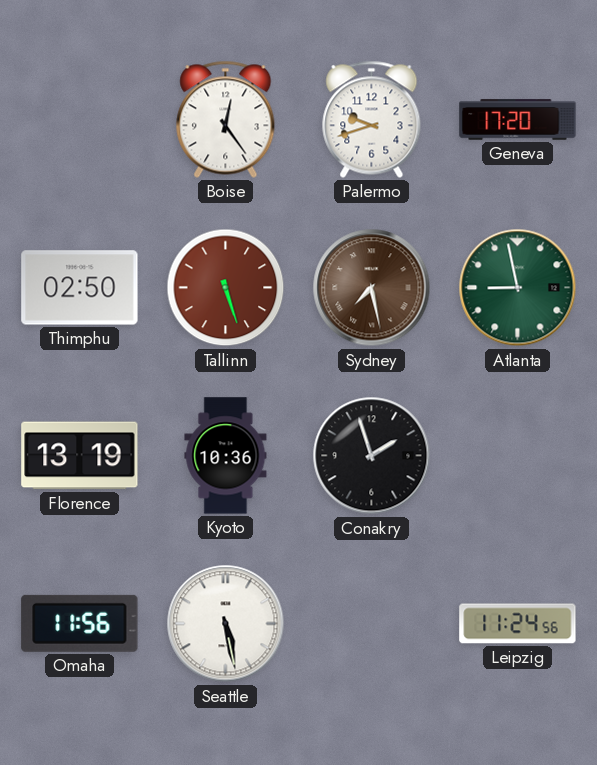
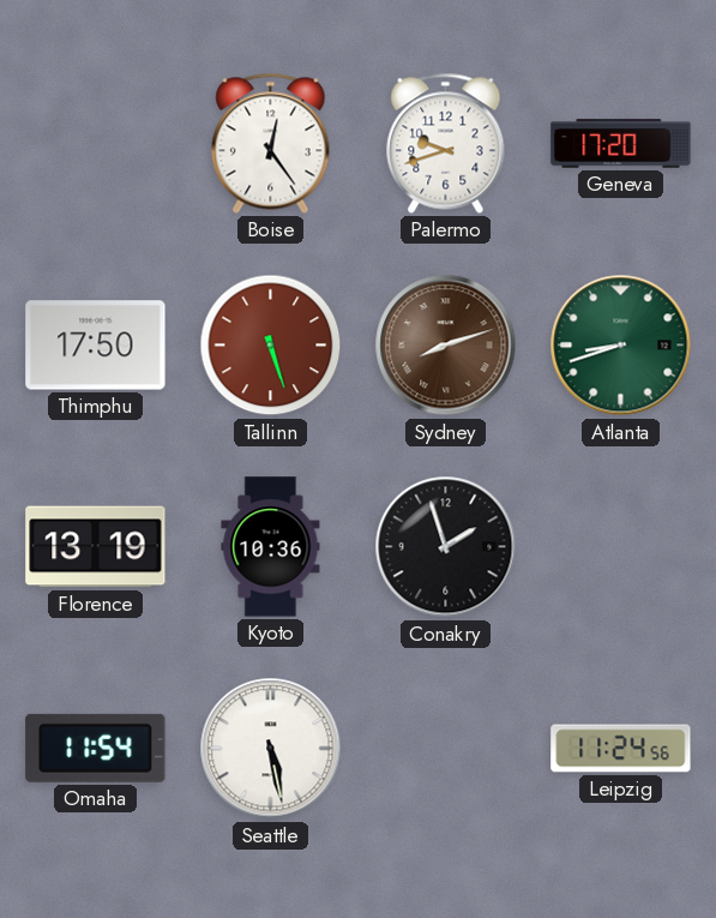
Thimphu: 02:50 -> 17:50
Sydney: 7:28 -> 8:12
Atlanta: 8:58 -> 8:42
Omaha: 11:56 -> 11:54
